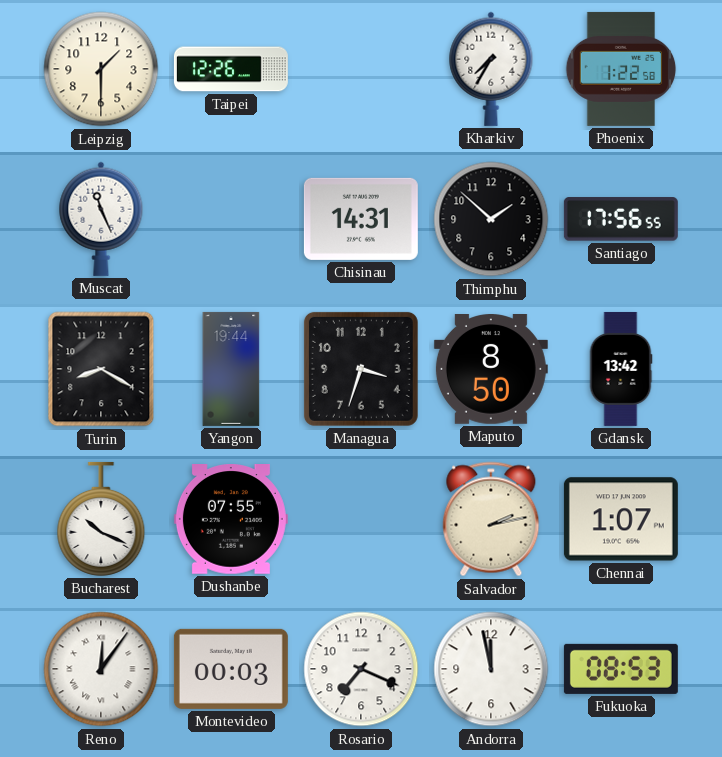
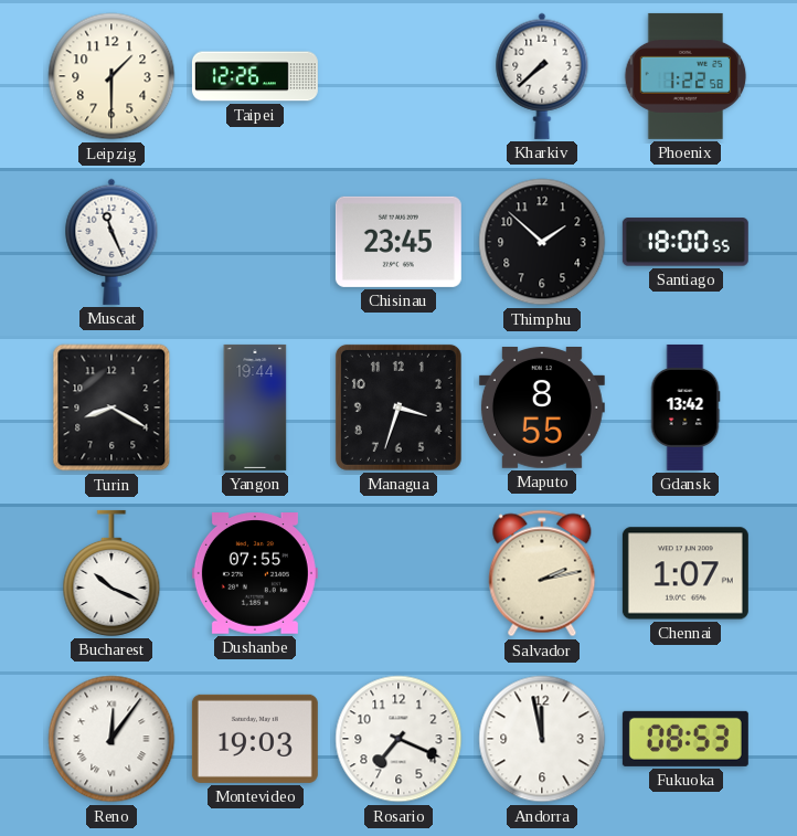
Kharkiv: 7:35 -> 7:38
Chisinau: 14:31 -> 23:45
Santiago: 17:56 -> 18:00
Maputo: 8:50 -> 8:55
Montevideo: 00:03 -> 19:03
